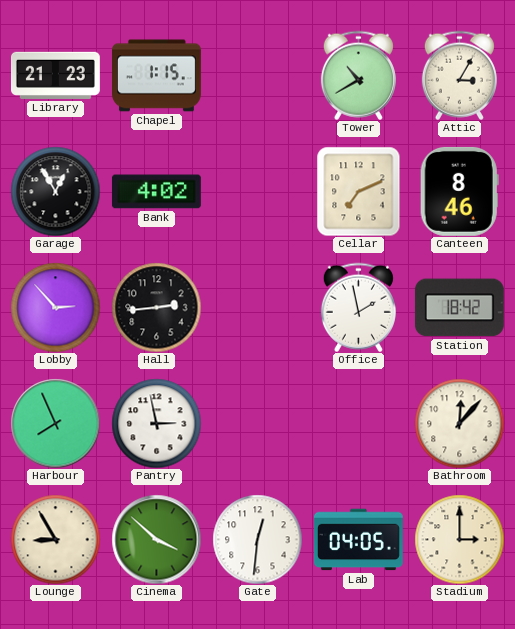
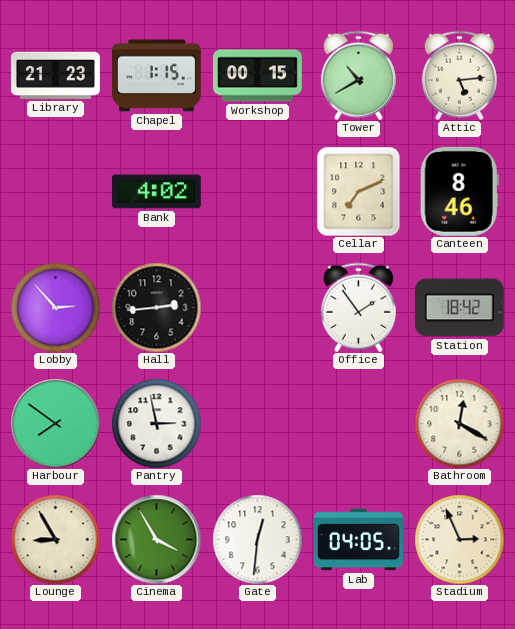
Workshop: none -> 00:15
Attic: 3:05 -> 5:14
Garage: 12:55 -> none
Office: 1:58 -> 1:54
Harbour: 7:56 -> 7:51
Bathroom: 12:07 -> 12:20
Cinema: 3:52 -> 3:55
Stadium: 3:00 -> 2:56
